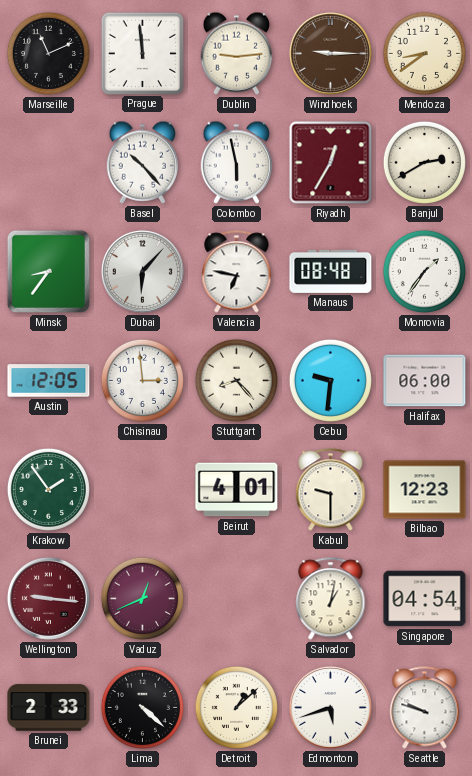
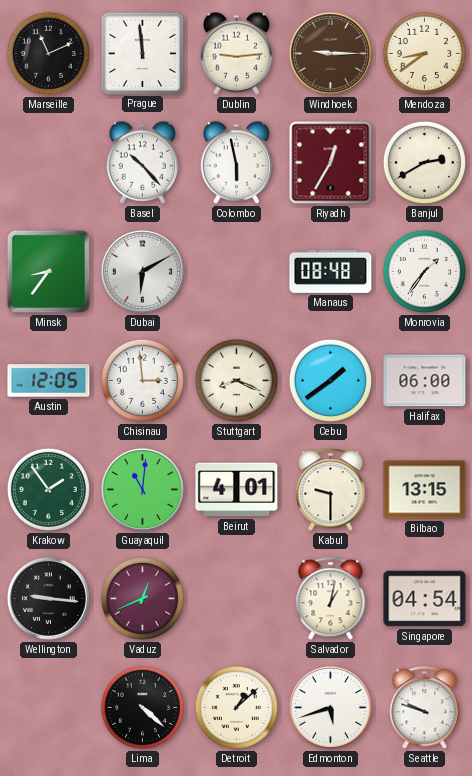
Dubai: 6:07 -> 6:10
Valencia: 6:47 -> none
Stuttgart: 8:23 -> 8:19
Cebu: 9:31 -> 1:39
Guayaquil: none -> 11:01
Bilbao: 12:23 -> 13:15
Wellington dial: burgundy -> black
Brunei: 2:33 -> none
